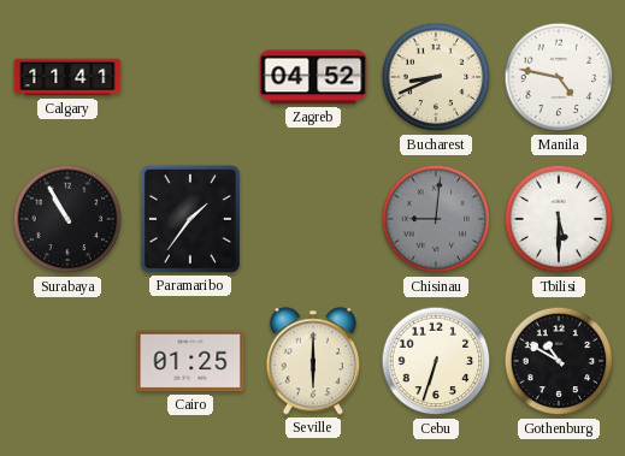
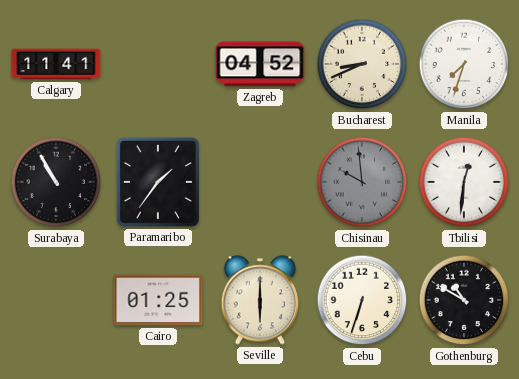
Manila: 4:47 -> 7:33
Chisinau: 9:01 -> 9:59
Tbilisi: 5:30 -> 12:31
